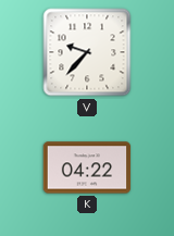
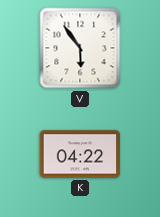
V: 9:37 -> 5:54
